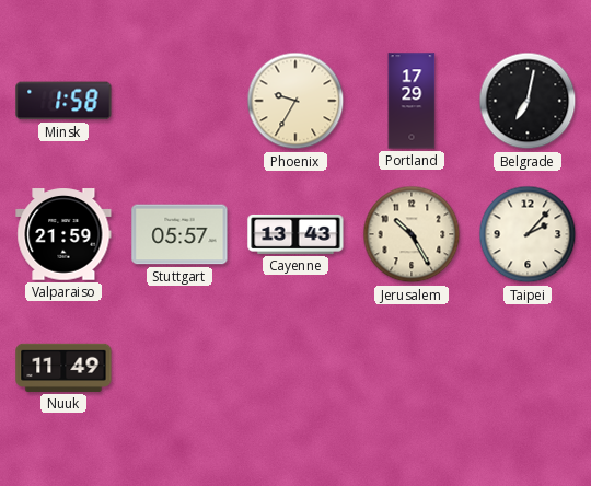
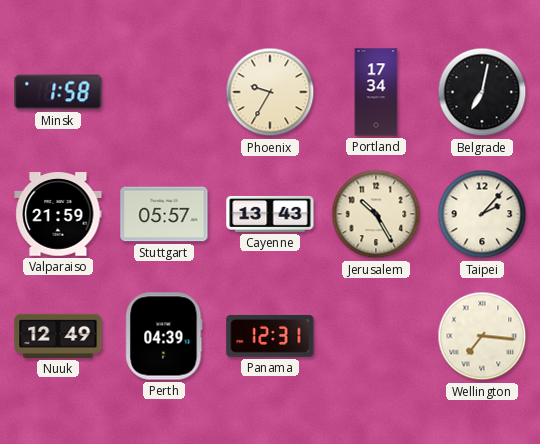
Portland: 17:29 -> 17:34
Nuuk: 11:49 -> 12:49
Perth: none -> 04:39
Panama: none -> 12:31
Wellington: none -> 7:16
